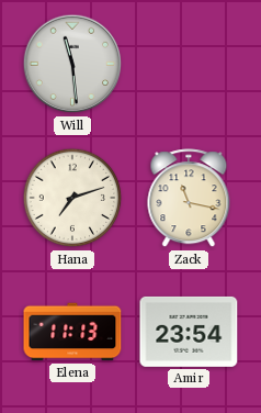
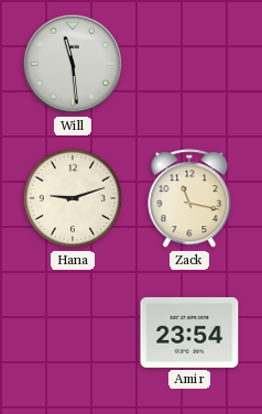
Hana: 7:12 -> 9:12
Elena: 11:13 -> none
